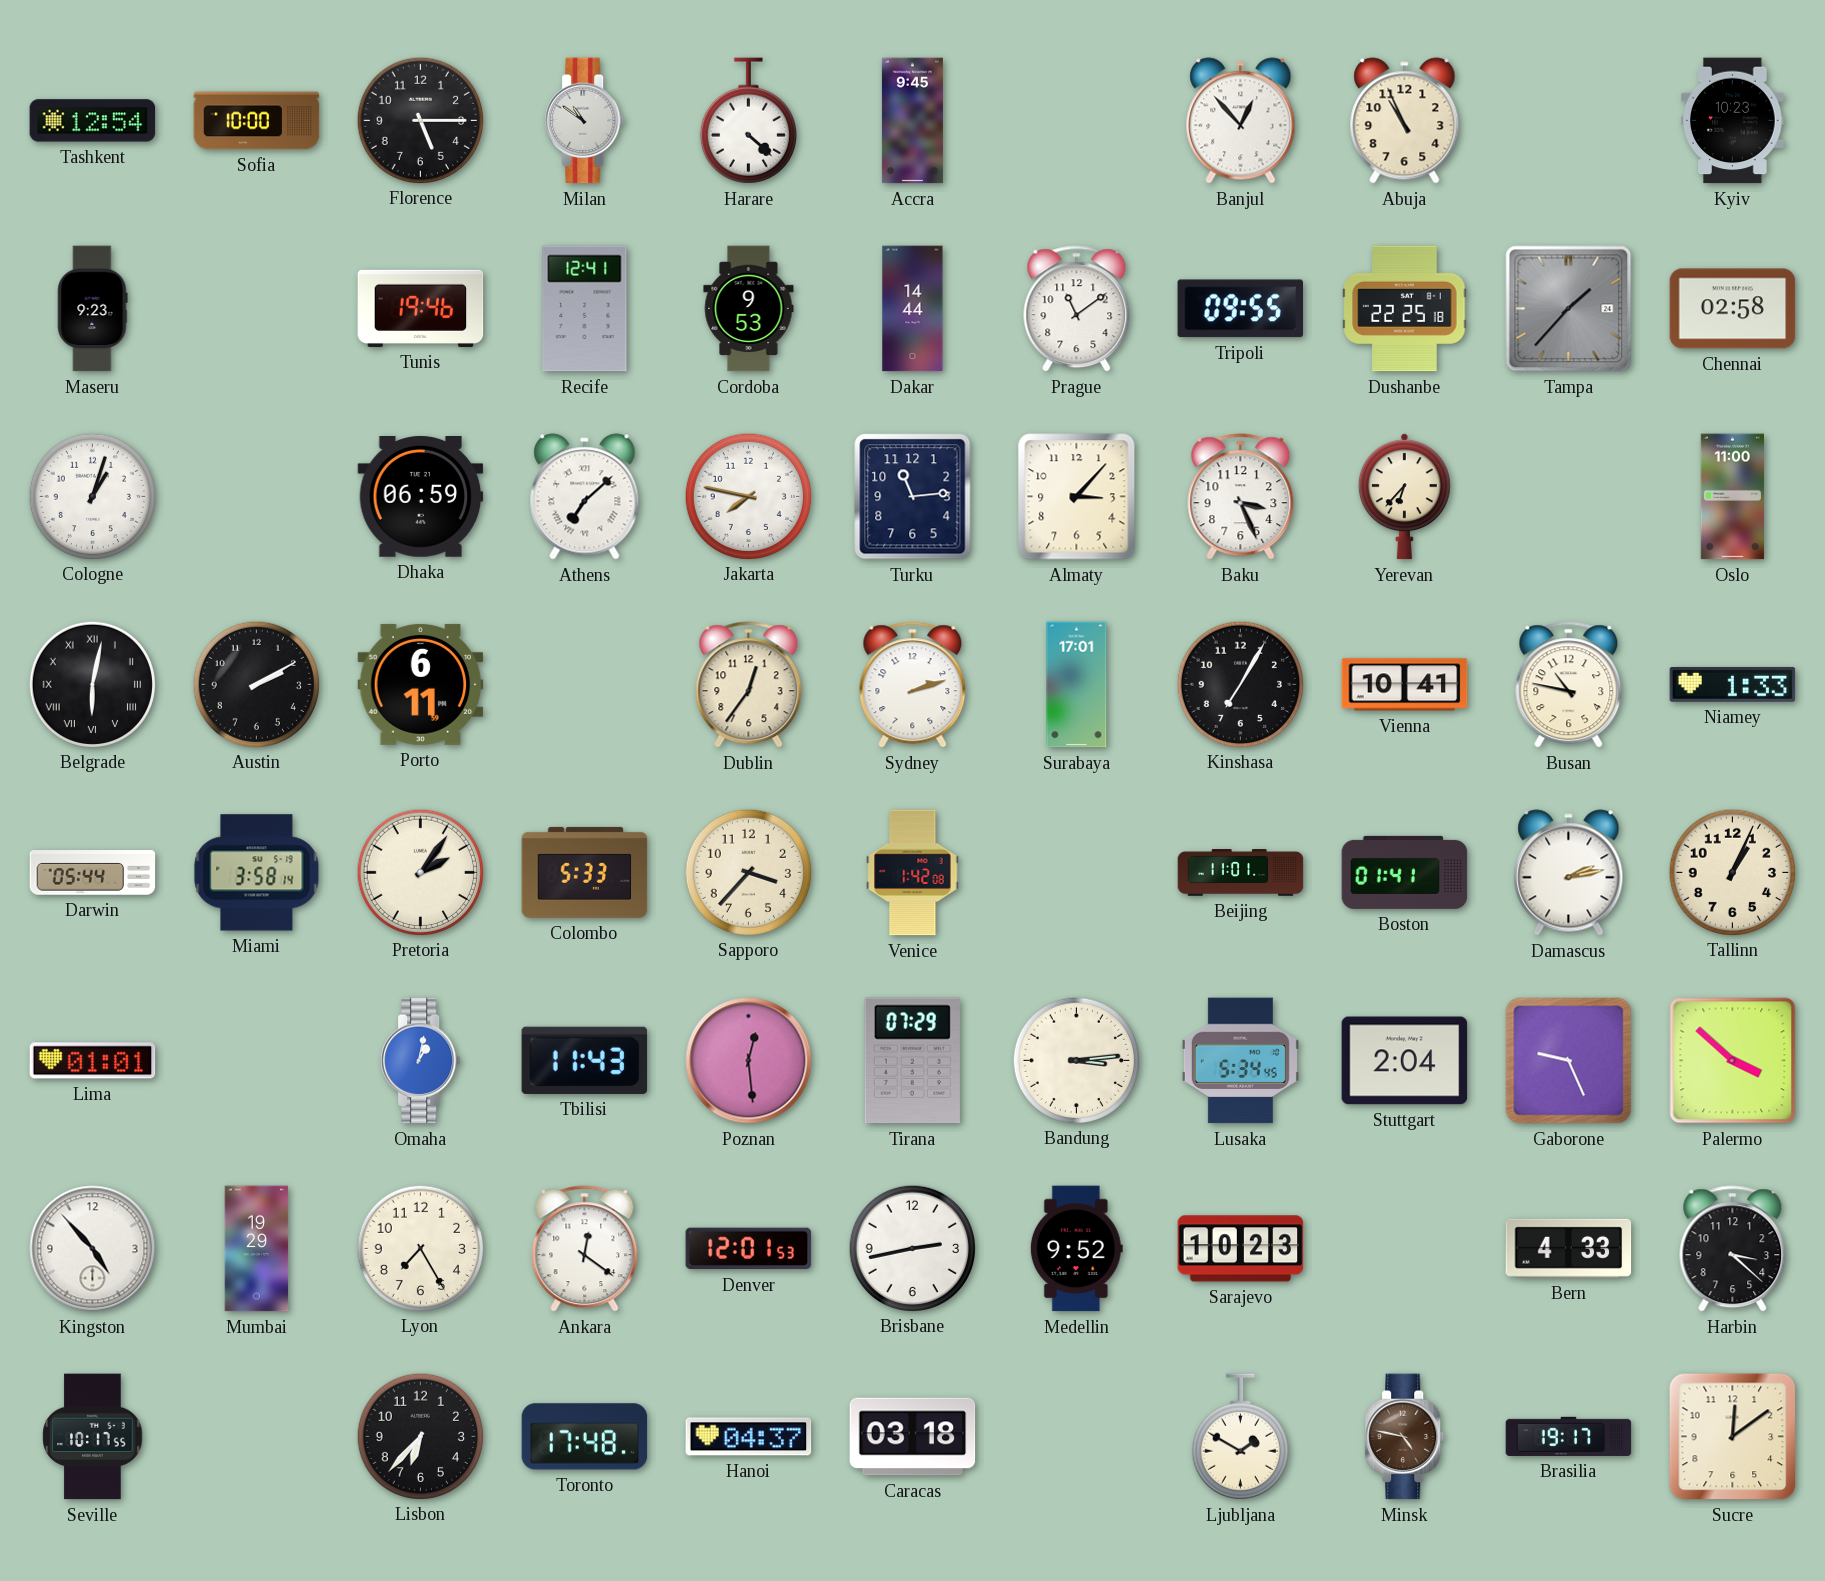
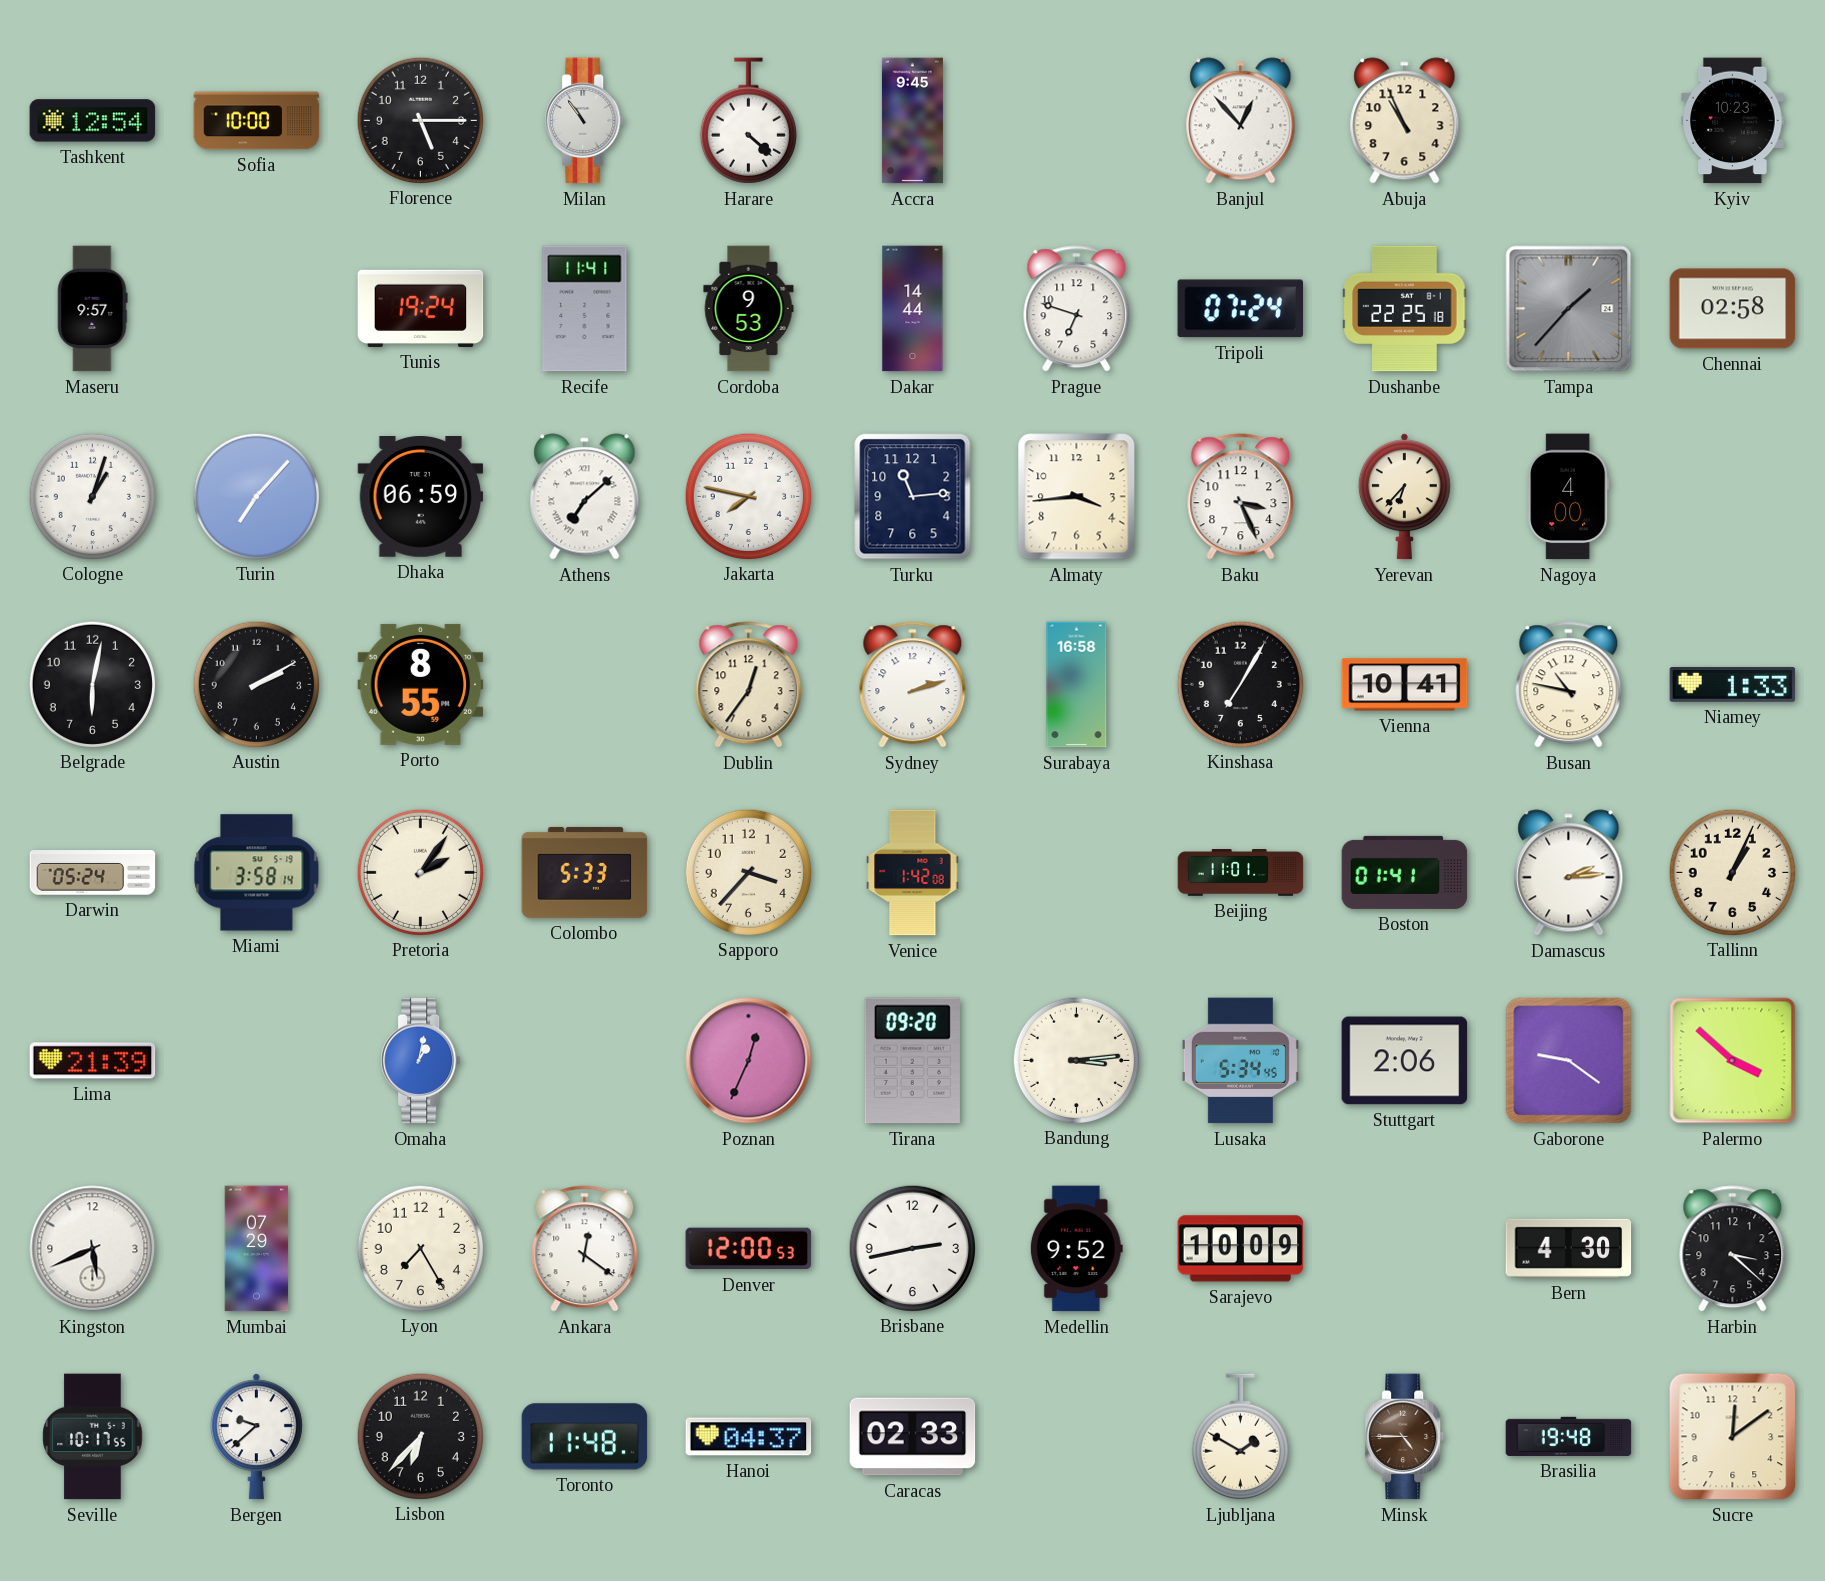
Milan: 10:51 -> 10:54
Maseru: 9:23 -> 9:57
Tunis: 19:46 -> 19:24
Recife: 12:41 -> 11:41
Prague: 11:09 -> 6:48
Tripoli: 09:55 -> 07:24
Turin: none -> 7:07
Almaty: 3:07 -> 3:44
Nagoya: none -> 4:00
Oslo: 11:00 -> none
Belgrade numerals: Roman -> Arabic
Porto: 6:11 -> 8:55
Surabaya: 17:01 -> 16:58
Darwin: 05:44 -> 05:24
Damascus: 2:13 -> 2:14
Lima: 01:01 -> 21:39
Tbilisi: 11:43 -> none
Poznan: 12:29 -> 12:34
Tirana: 07:29 -> 09:20
Stuttgart: 2:04 -> 2:06
Gaborone: 9:26 -> 9:21
Kingston: 4:53 -> 5:41
Mumbai: 19:29 -> 07:29
Denver: 12:01 -> 12:00
Sarajevo: 10:23 -> 10:09
Bern: 4:33 -> 4:30
Bergen: none -> 9:38
Toronto: 17:48 -> 11:48
Caracas: 03:18 -> 02:33
Minsk: 4:47 -> 4:45
Brasilia: 19:17 -> 19:48
